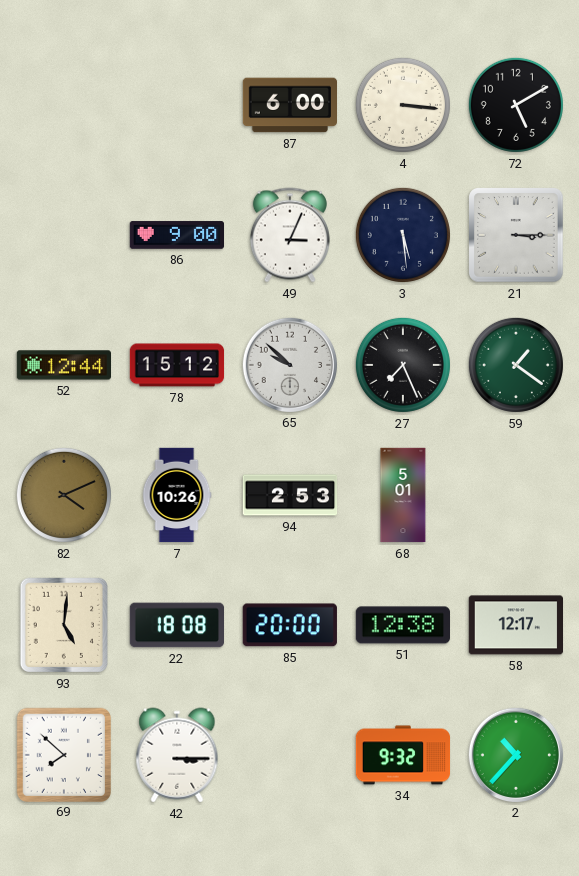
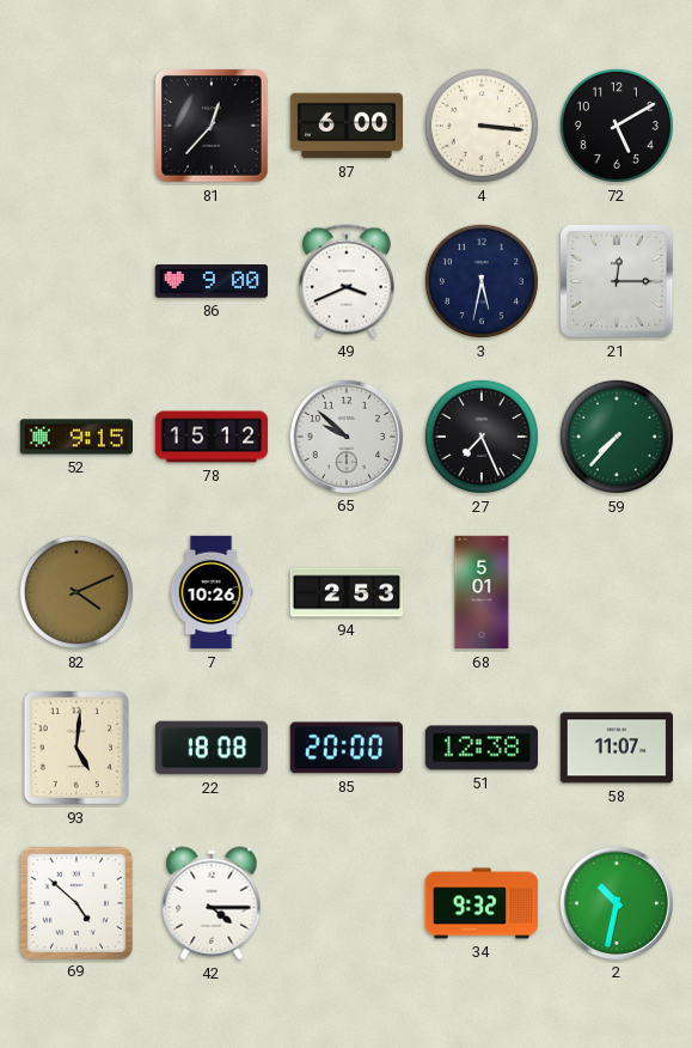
81: none -> 12:37
49: 3:04 -> 3:41
3: 5:29 -> 5:32
21: 3:15 -> 12:15
52: 12:44 -> 9:15
59: 1:21 -> 7:37
58: 12:17 -> 11:07
69: 7:52 -> 4:52
42: 3:15 -> 4:15
2: 10:37 -> 10:32
